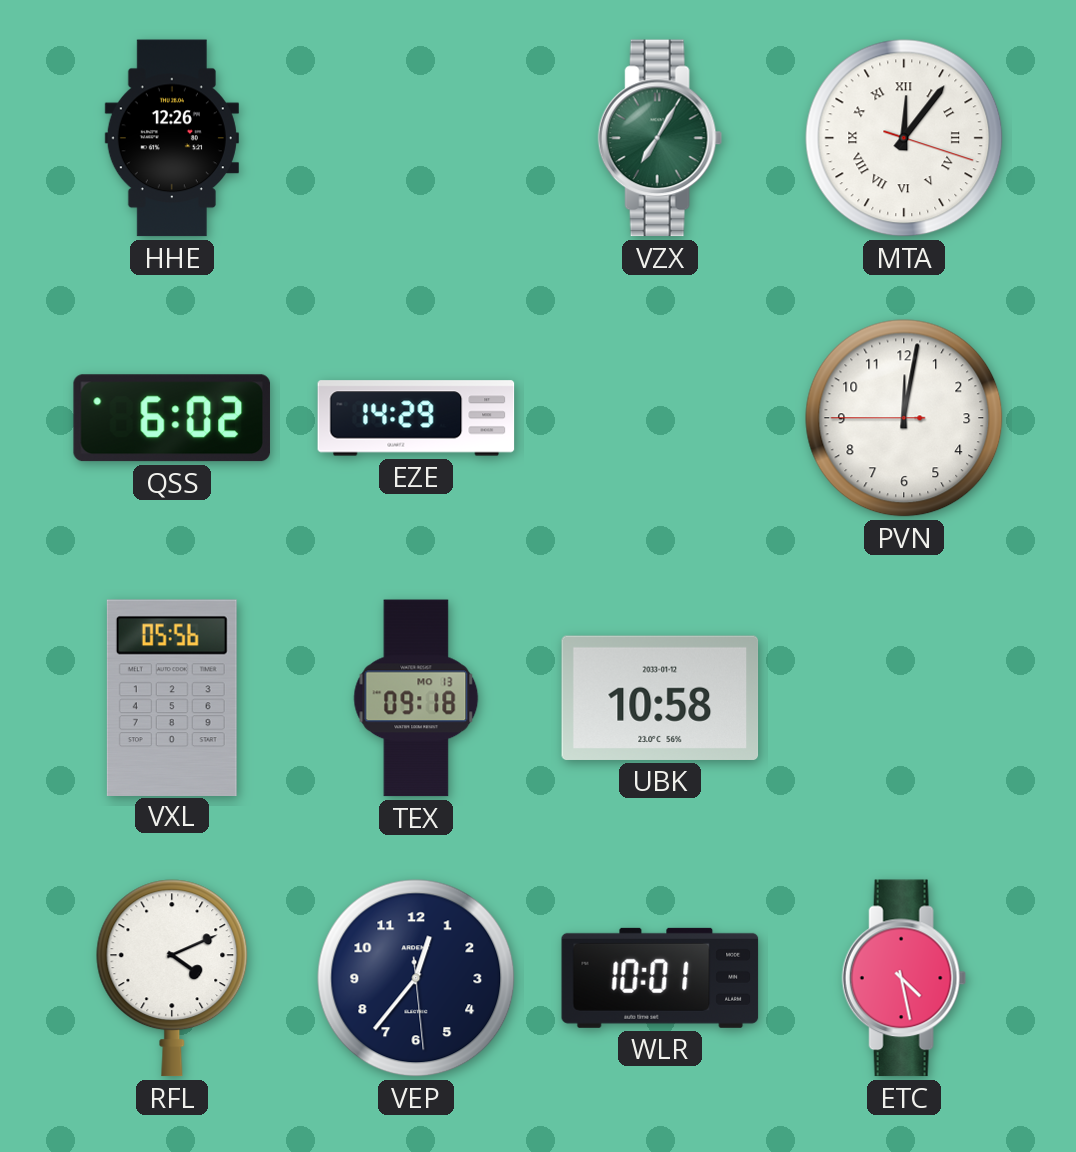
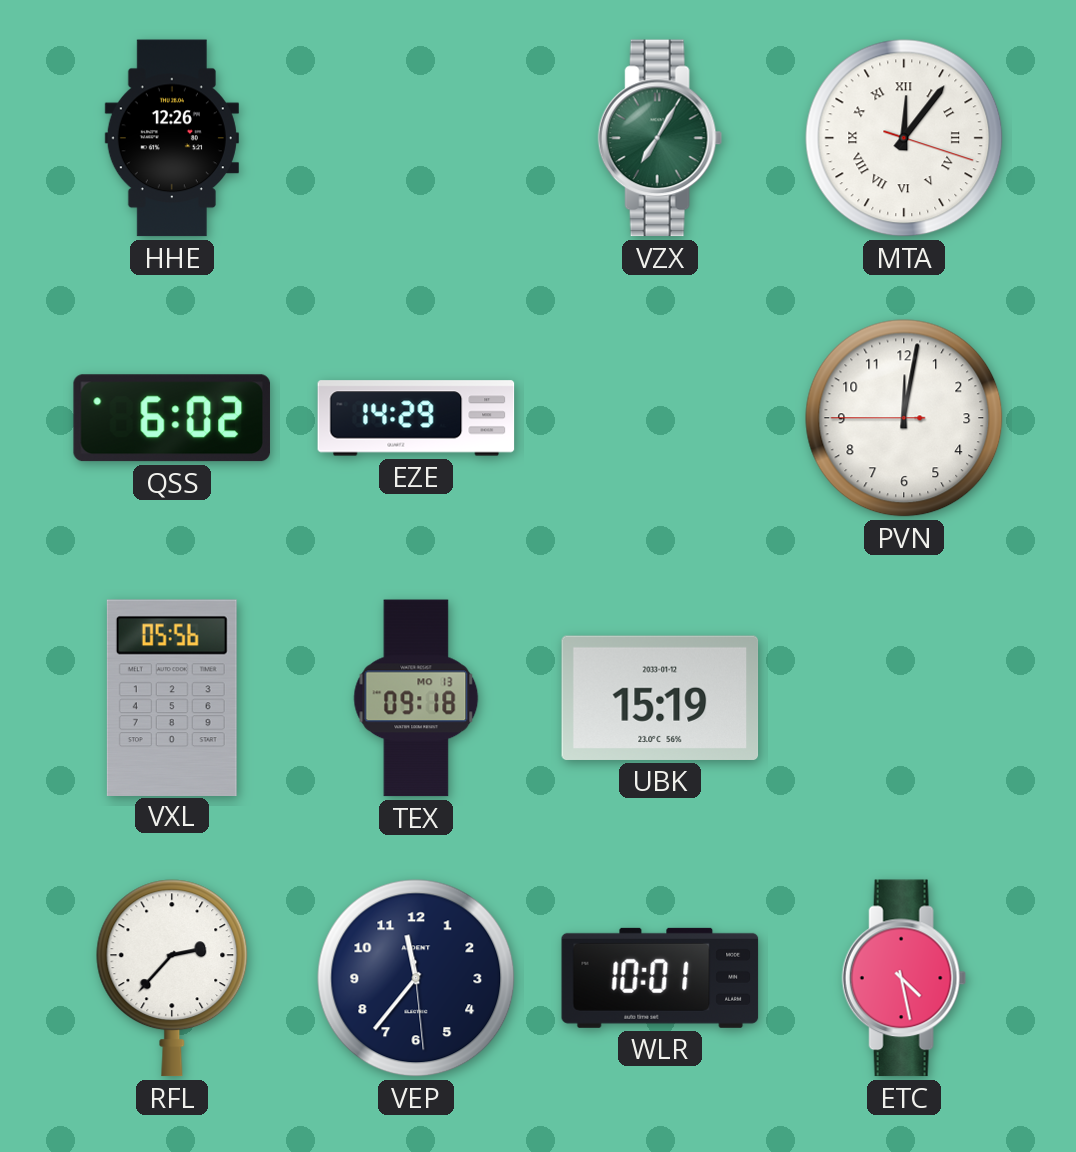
UBK: 10:58 -> 15:19
RFL: 4:11 -> 2:37
VEP: 12:36 -> 11:36
